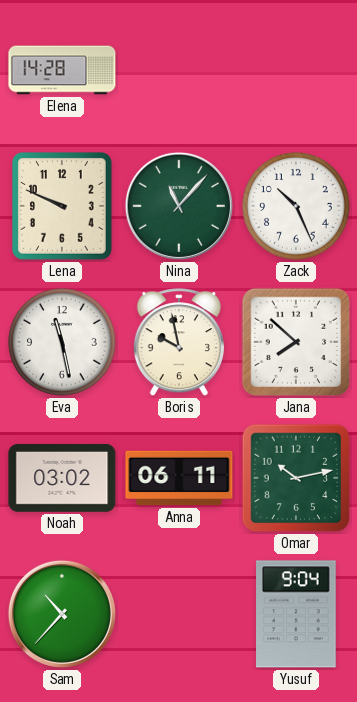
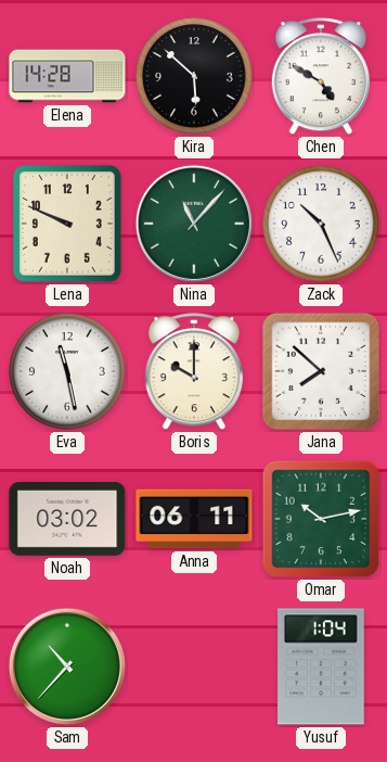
Kira: none -> 5:52
Chen: none -> 4:50
Boris: 9:58 -> 10:00
Yusuf: 9:04 -> 1:04
